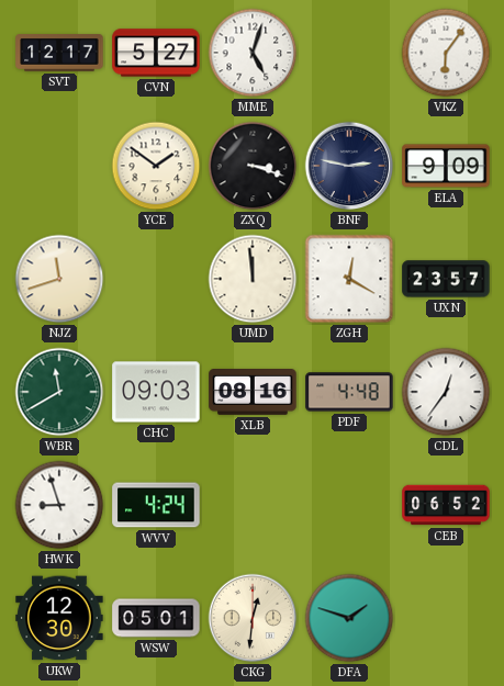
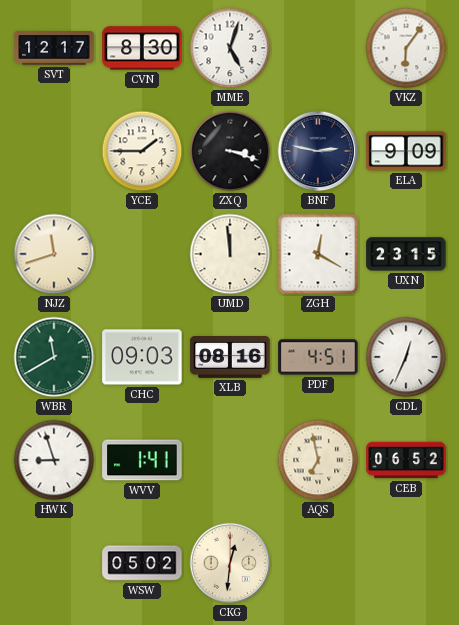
CVN: 5:27 -> 8:30
YCE: 1:51 -> 1:45
UXN: 23:57 -> 23:15
PDF: 4:48 -> 4:51
CDL: 12:36 -> 12:34
WVV: 4:24 -> 1:41
AQS: none -> 6:58
UKW: 12:30 -> none
WSW: 05:01 -> 05:02
DFA: 1:48 -> none
